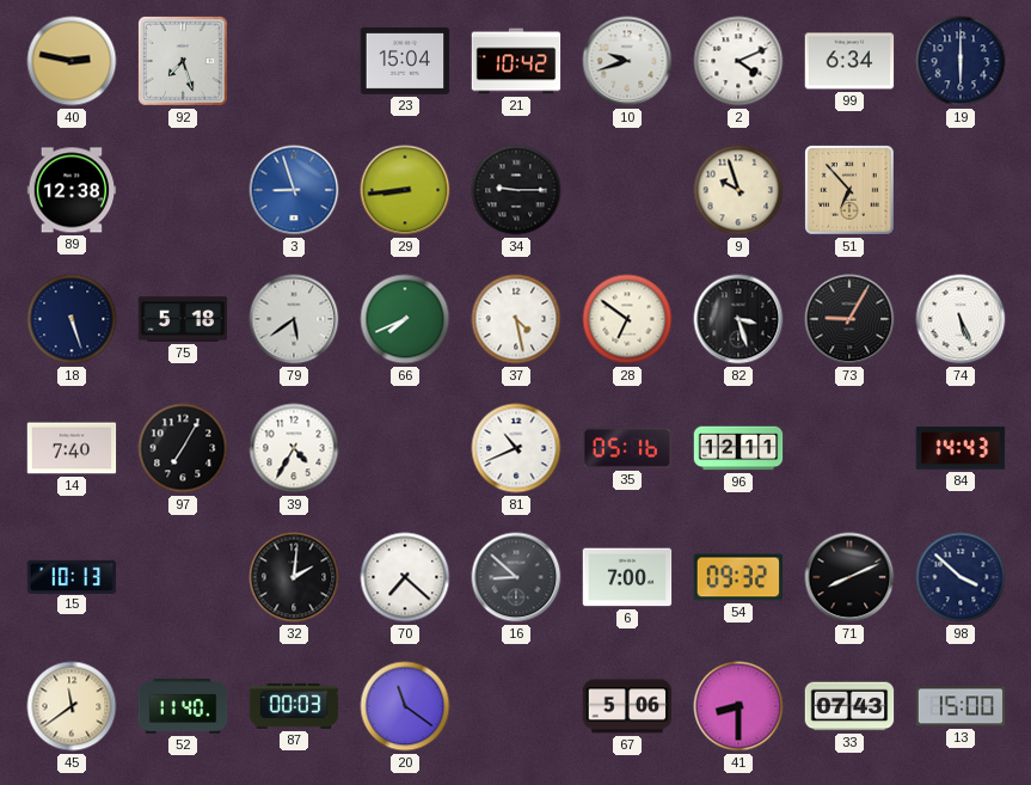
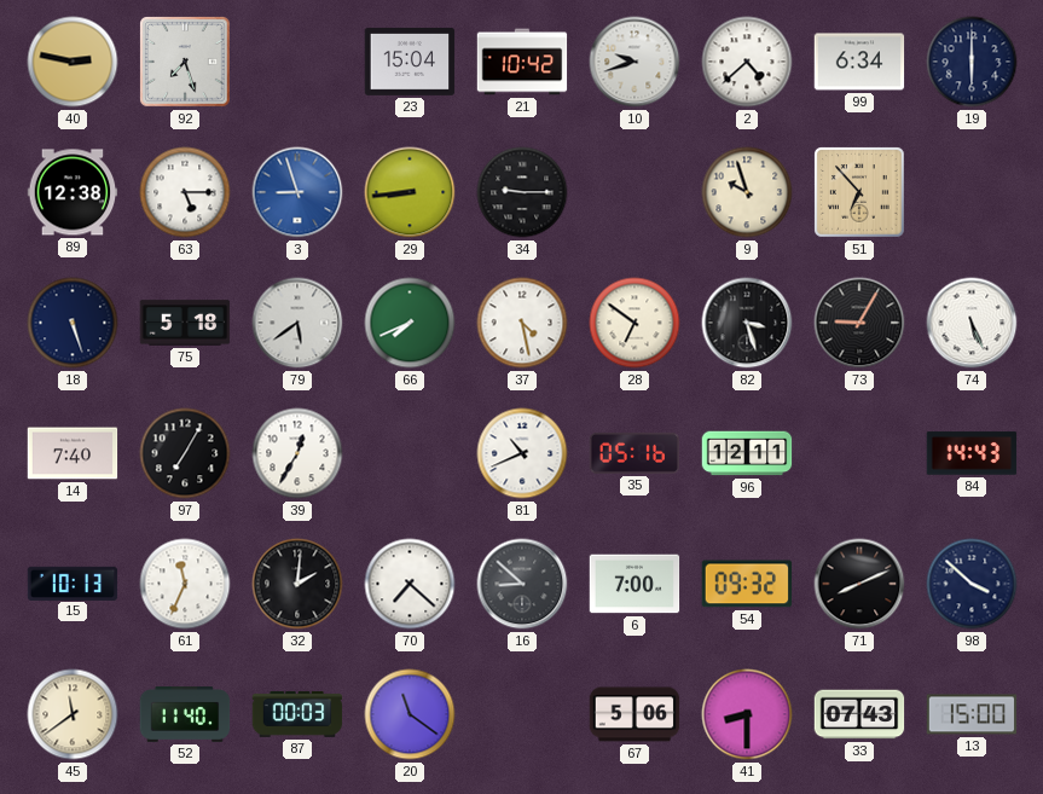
2: 4:11 -> 4:38
63: none -> 5:15
39: 4:35 -> 12:35
61: none -> 11:34
